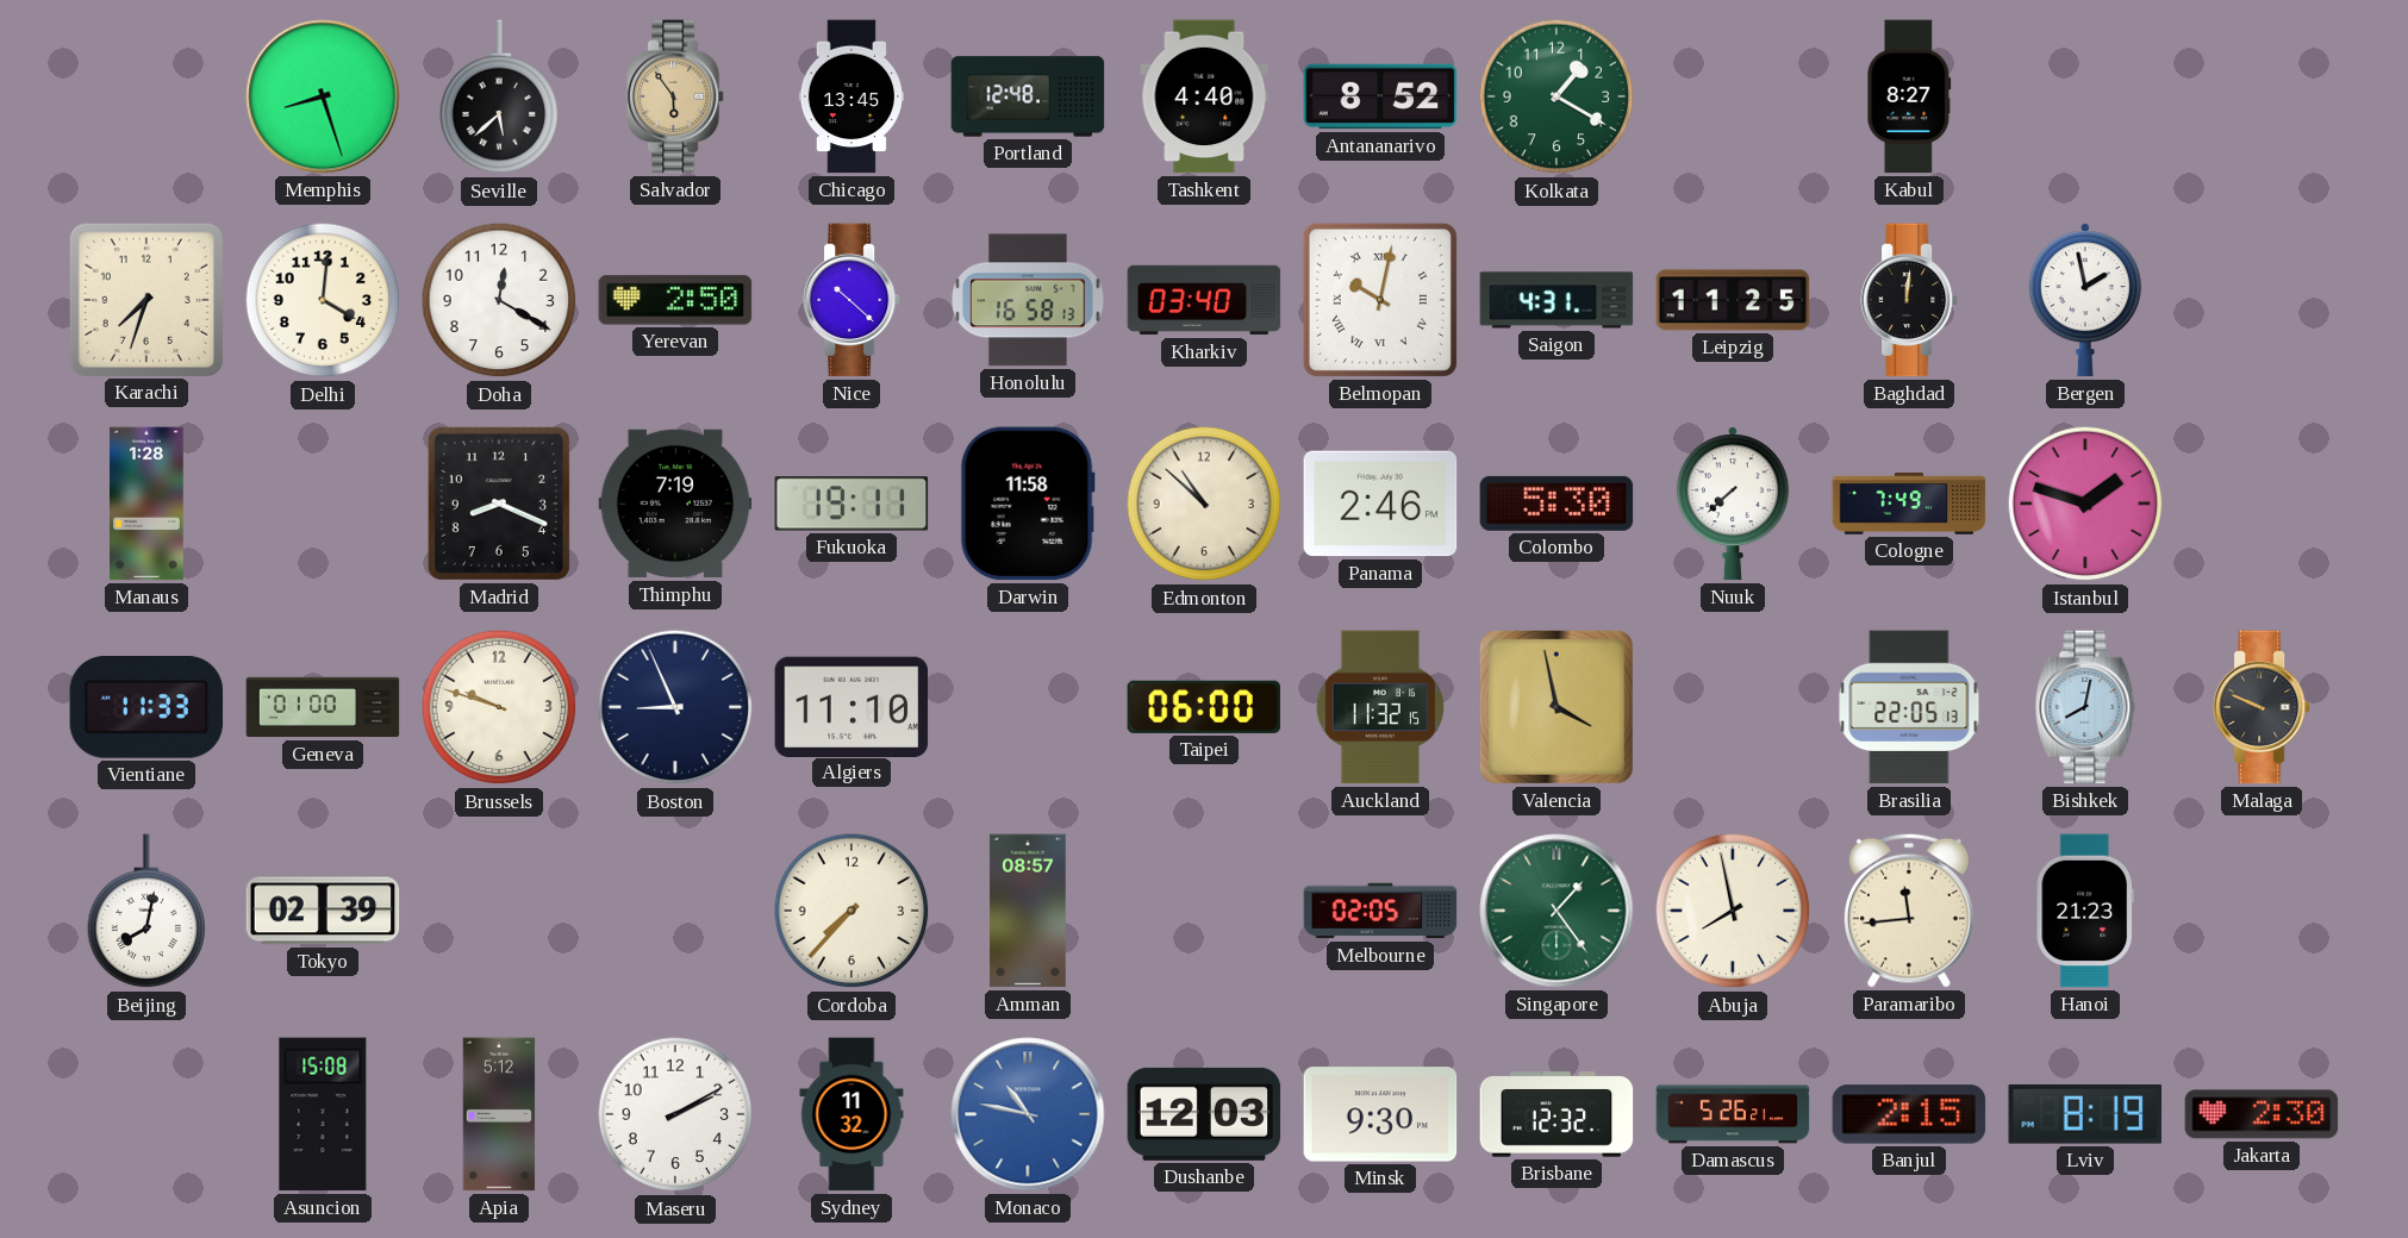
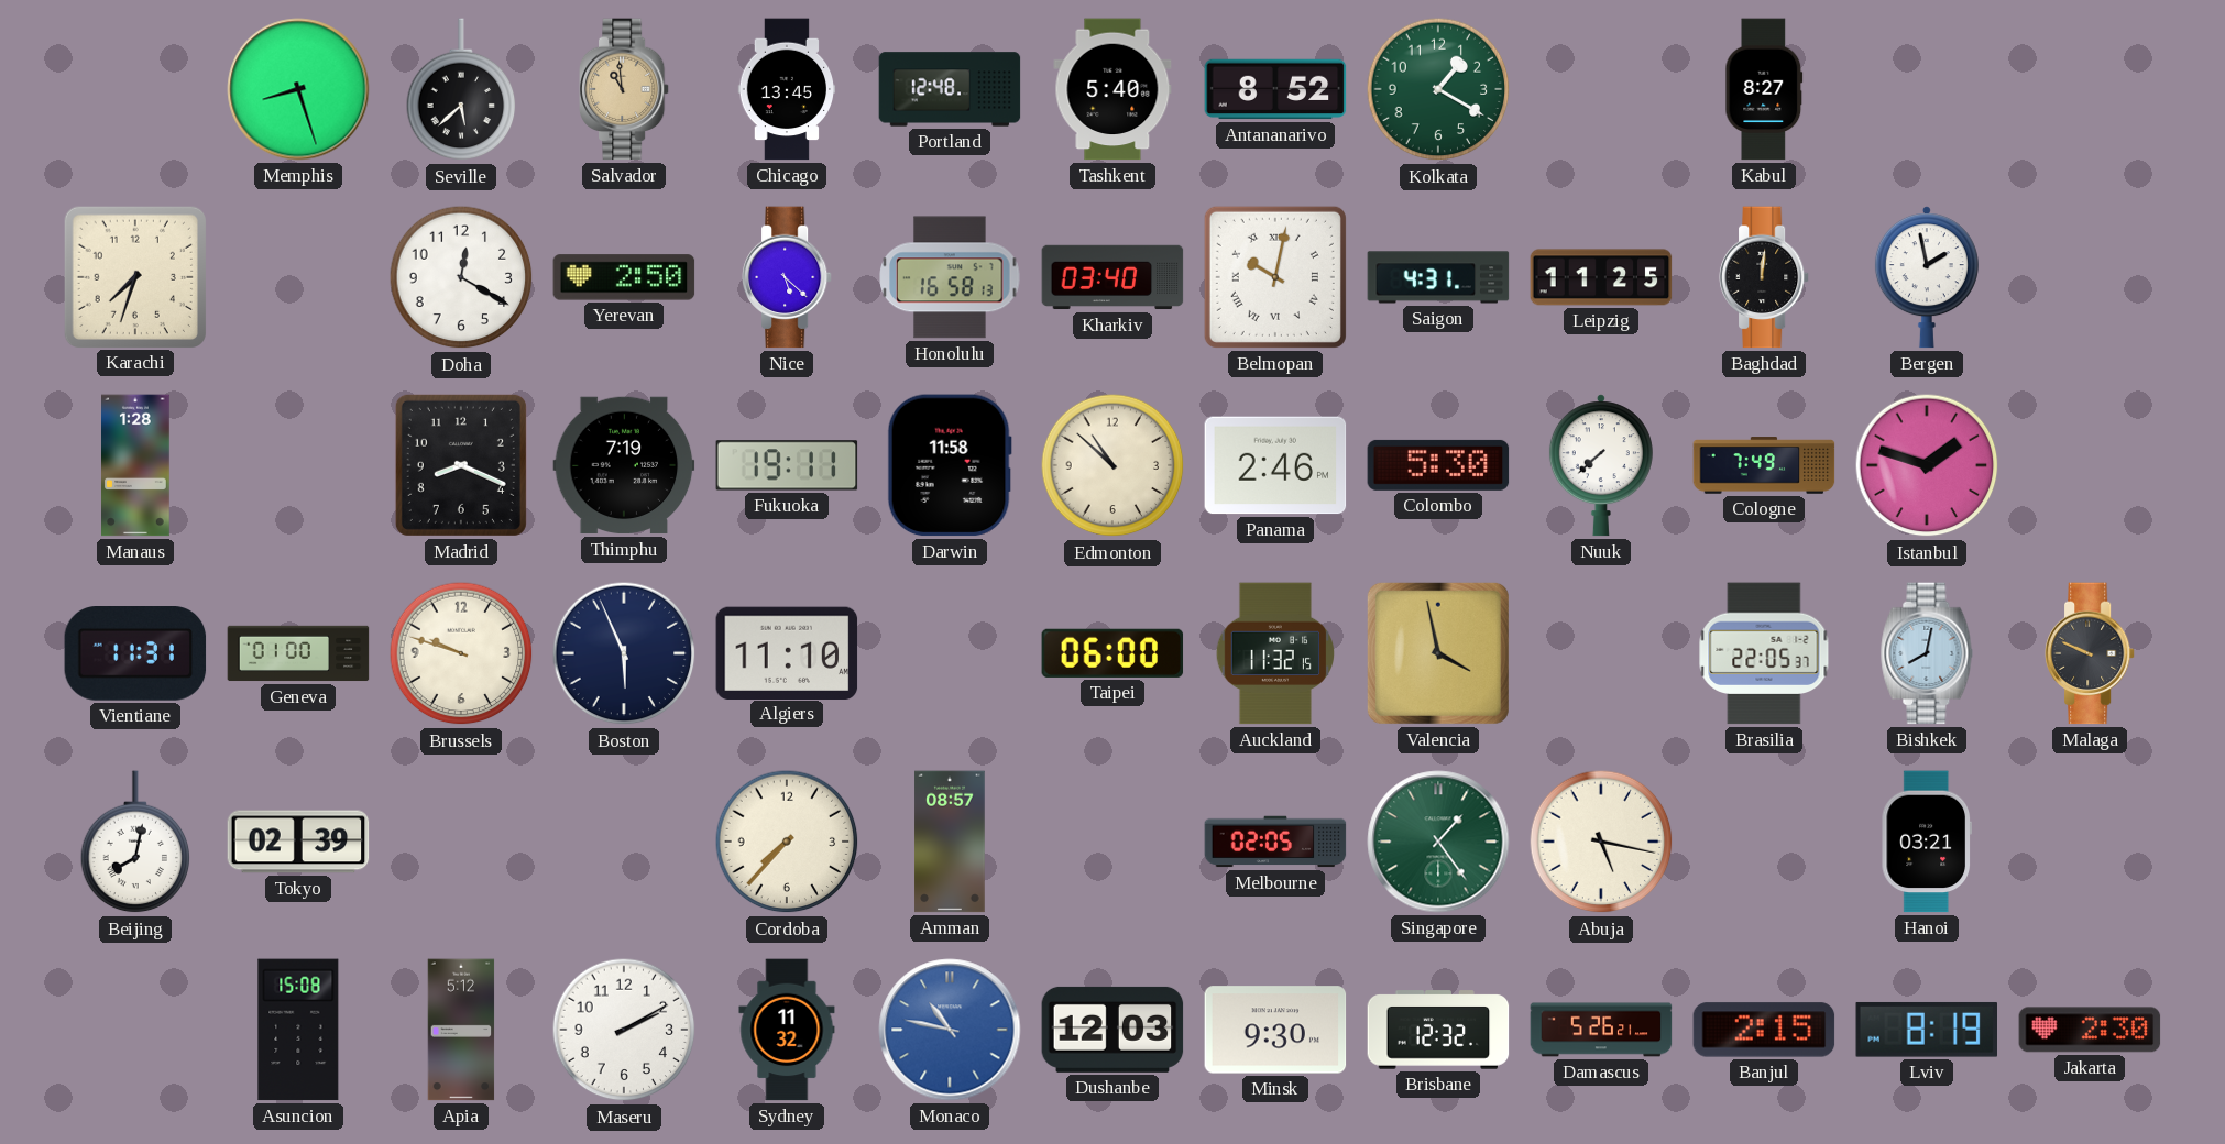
Salvador: 5:54 -> 10:59
Tashkent: 4:40 -> 5:40
Delhi: 4:01 -> none
Nice: 10:22 -> 5:22
Vientiane: 11:33 -> 11:31
Boston: 8:56 -> 5:56
Brasilia: 22:05:13 -> 22:05:37
Abuja: 7:58 -> 5:17
Paramaribo: 11:44 -> none
Hanoi: 21:23 -> 03:21
